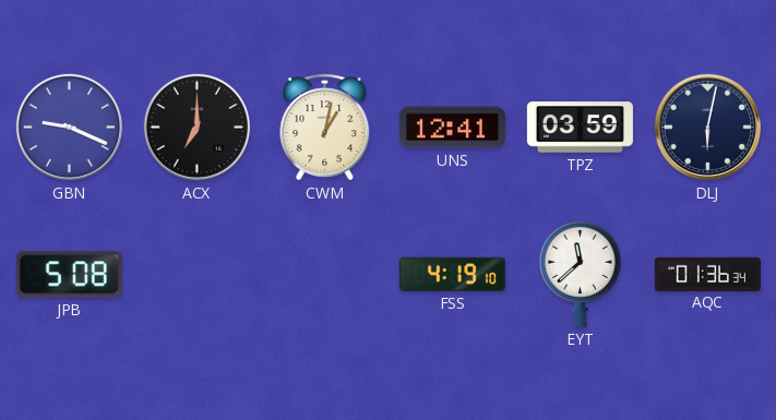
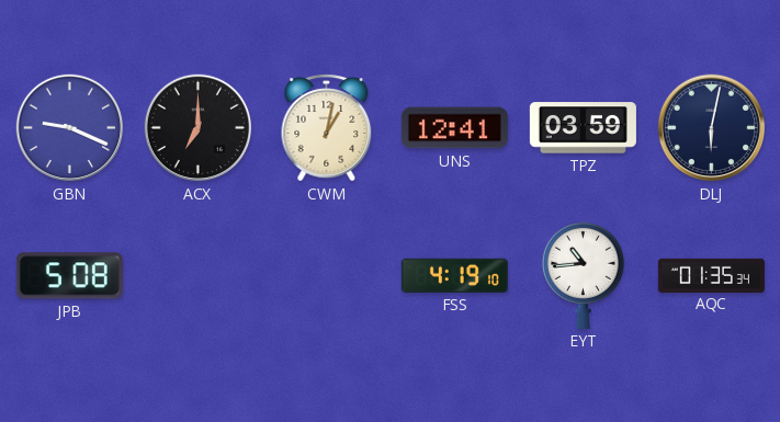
EYT: 11:38 -> 10:44
AQC: 01:36 -> 01:35
